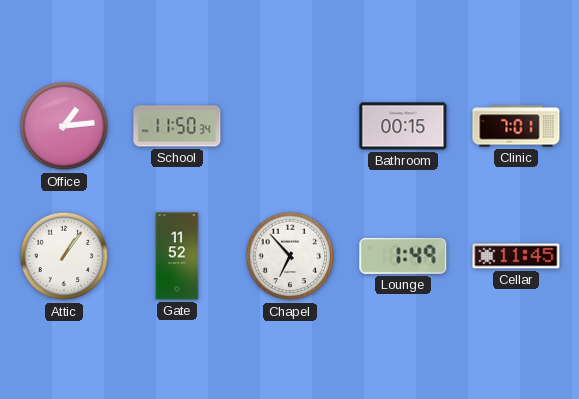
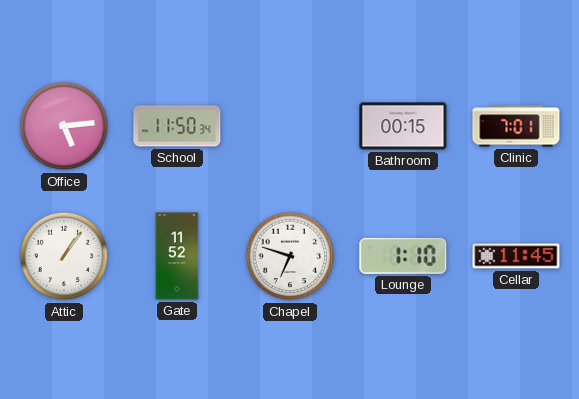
Office: 1:14 -> 5:14
Chapel: 6:53 -> 6:48
Lounge: 1:49 -> 1:10
